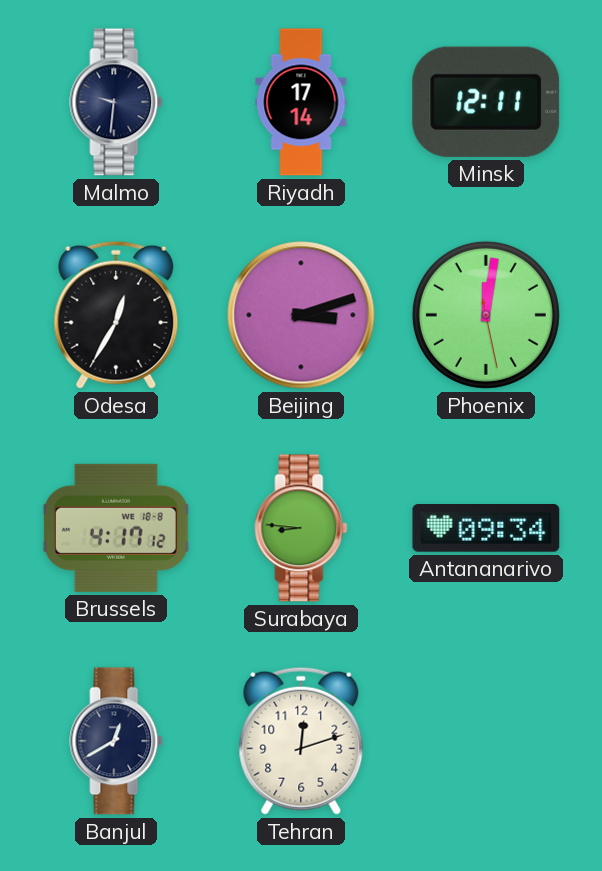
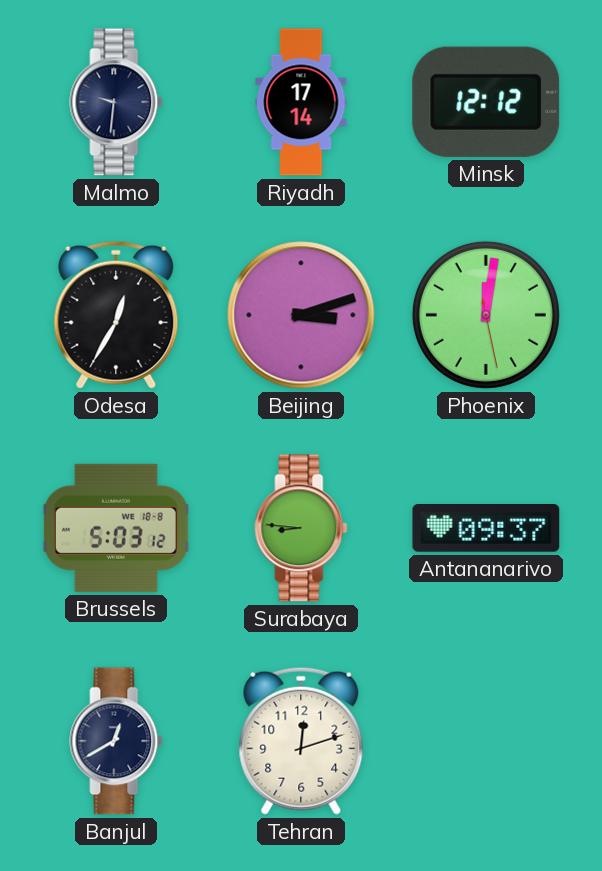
Minsk: 12:11 -> 12:12
Brussels: 4:17 -> 5:03
Antananarivo: 09:34 -> 09:37
